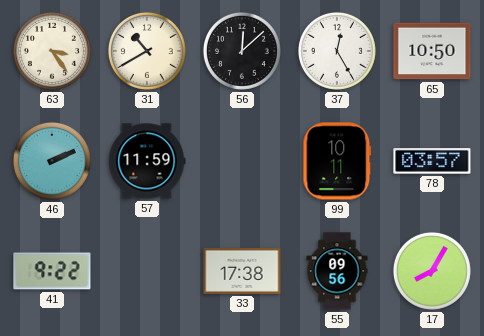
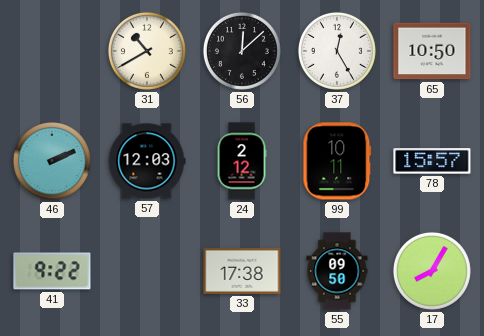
63: 3:24 -> none
57: 11:59 -> 12:03
24: none -> 2:12
78: 03:57 -> 15:57
55: 09:56 -> 09:50
